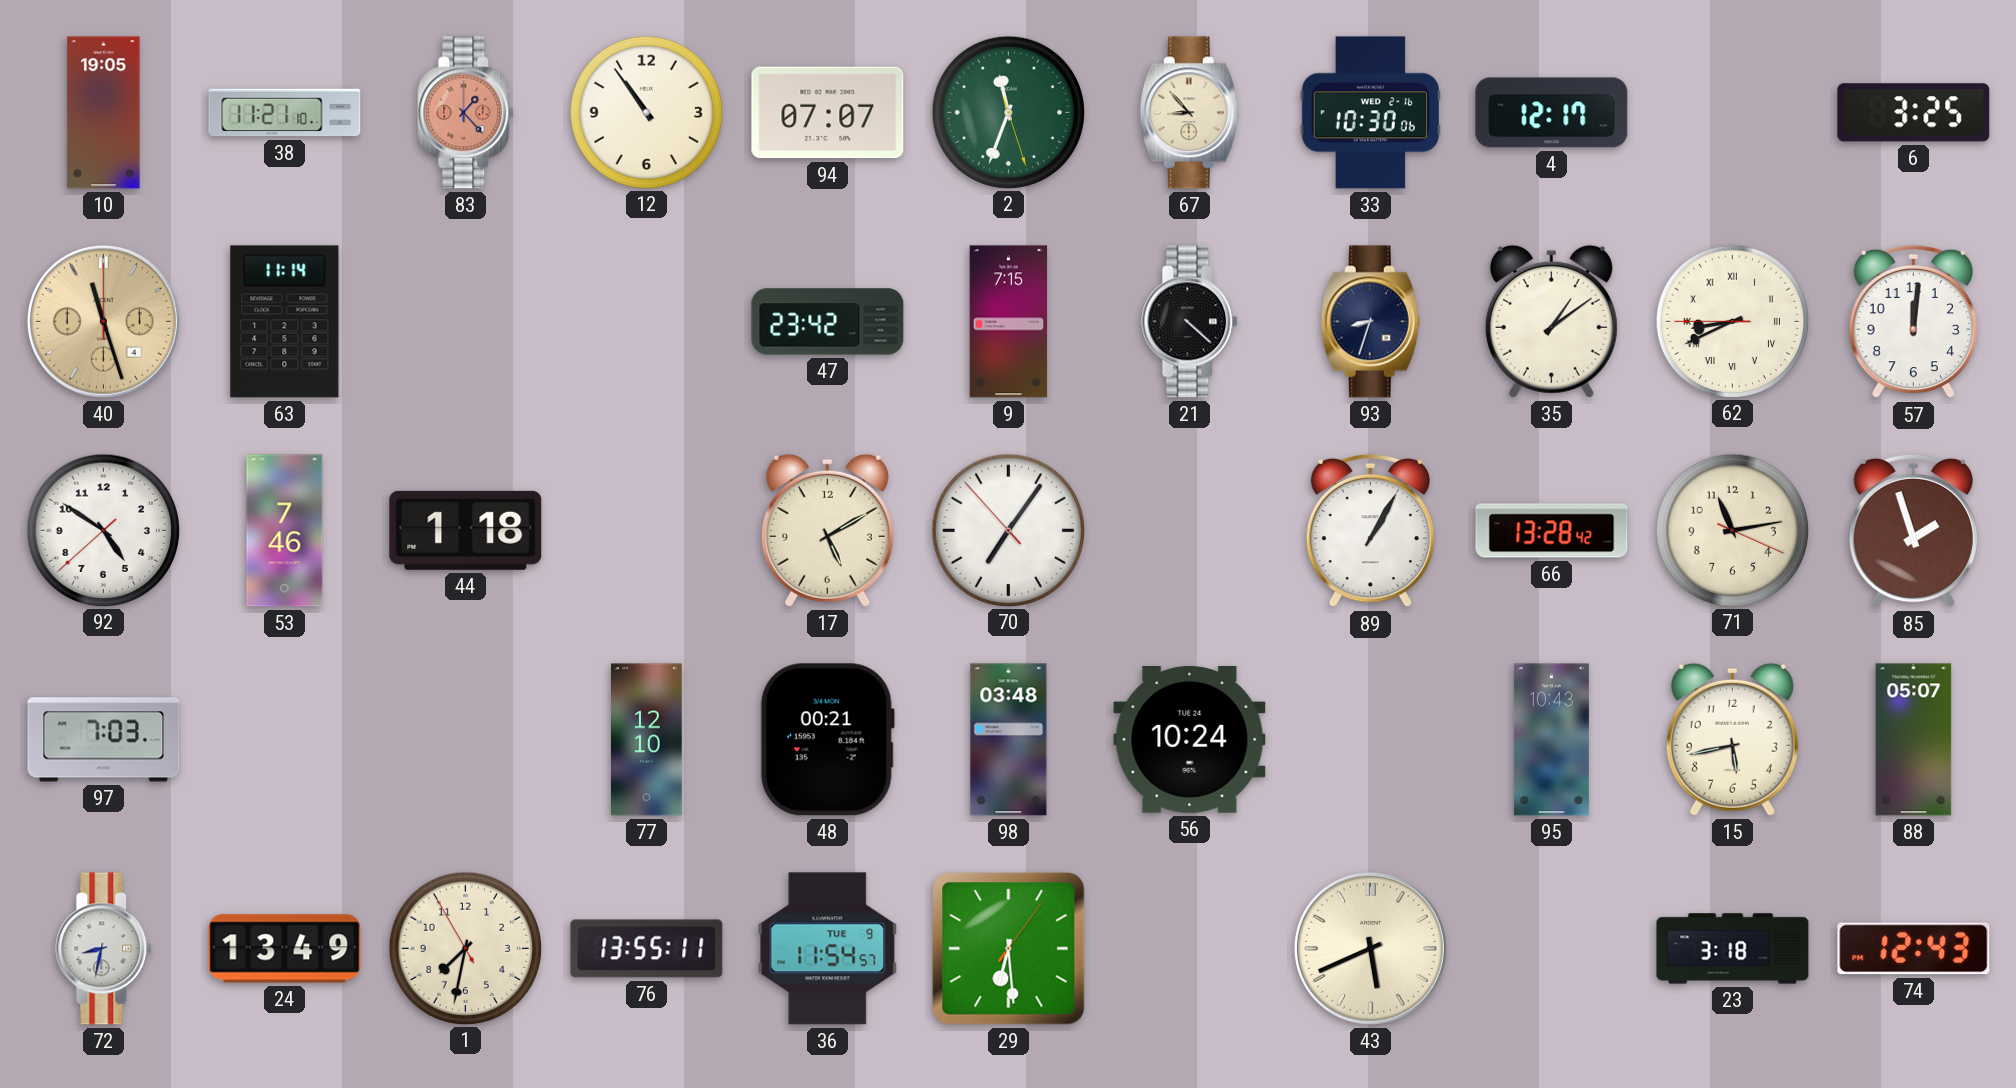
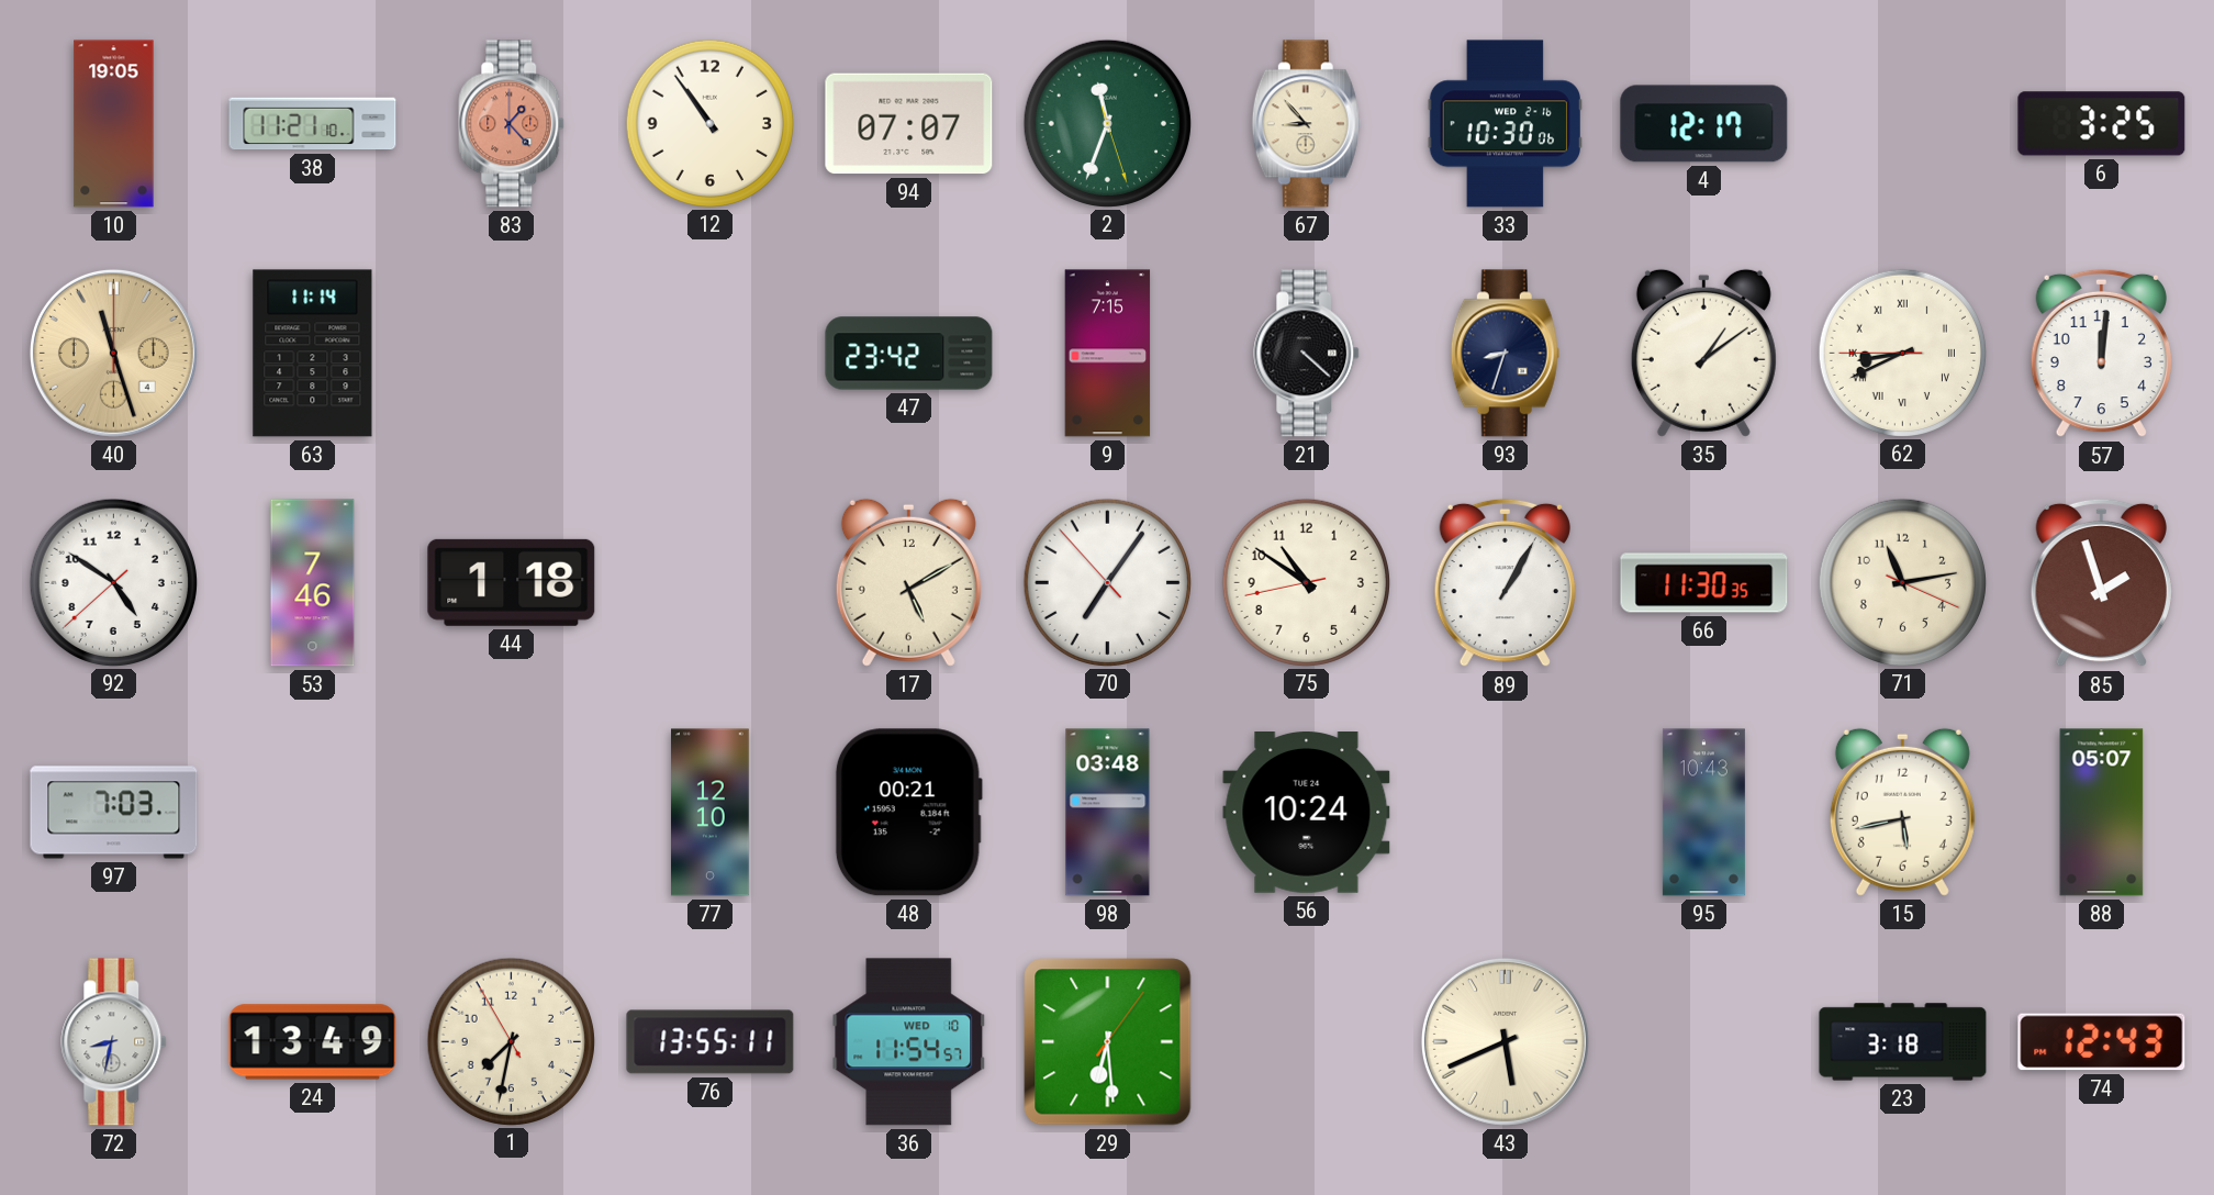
75: none -> 10:50
66: 13:28 -> 11:30
36 date: TUE 9 -> WED 10
